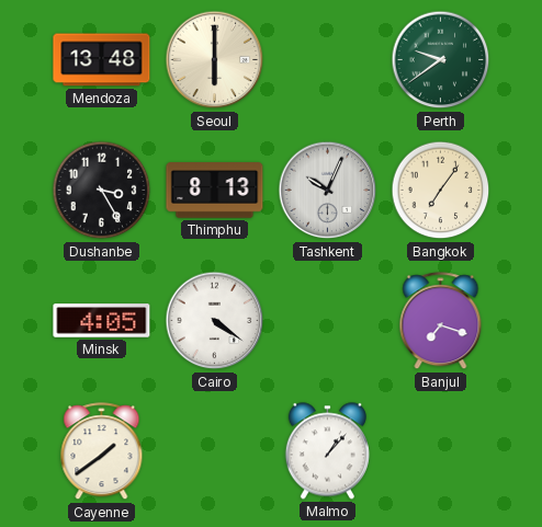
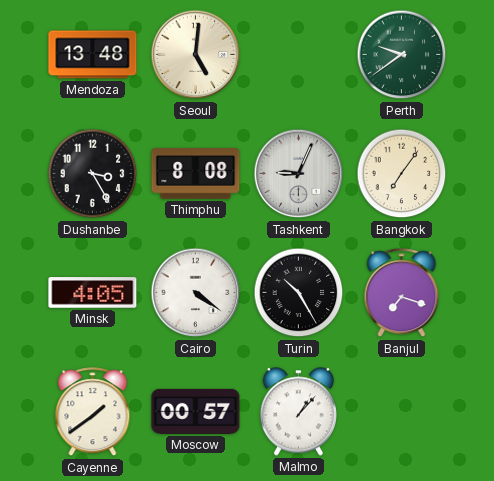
Seoul: 6:00 -> 5:01
Thimphu: 8:13 -> 8:08
Tashkent: 10:04 -> 9:04
Turin: none -> 10:25
Moscow: none -> 00:57
